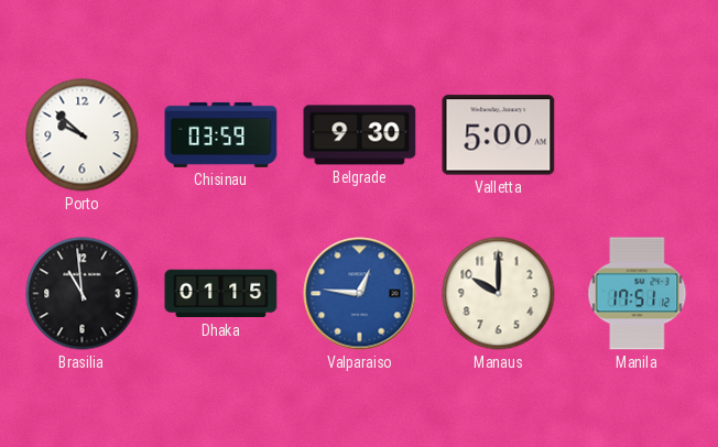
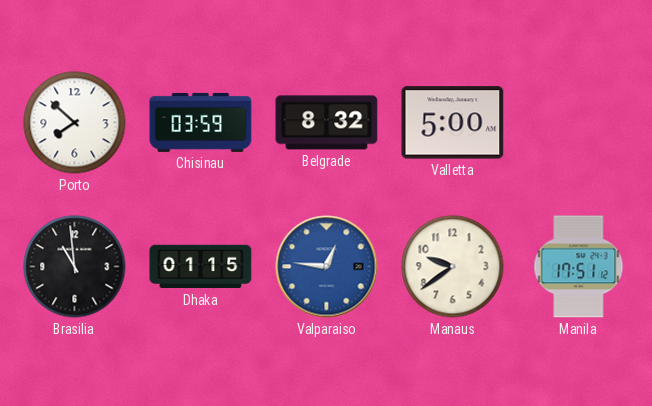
Porto: 9:52 -> 7:52
Belgrade: 9:30 -> 8:32
Manaus: 10:00 -> 9:39
